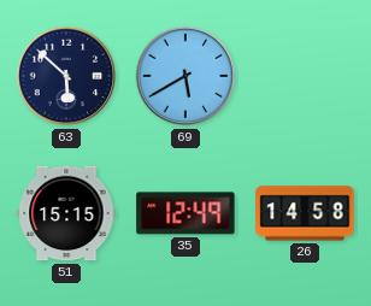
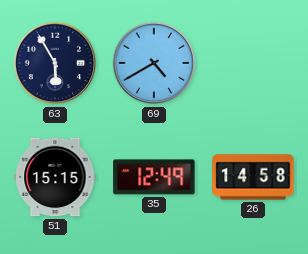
63: 5:52 -> 5:55
69: 5:40 -> 4:40
